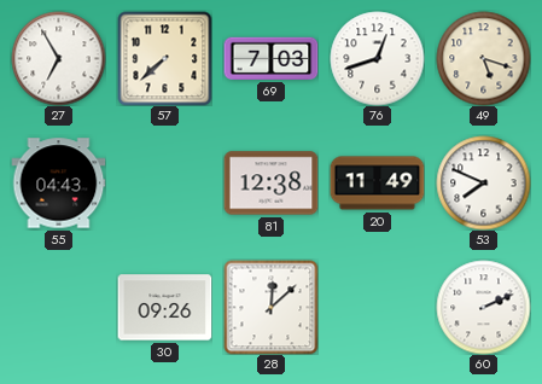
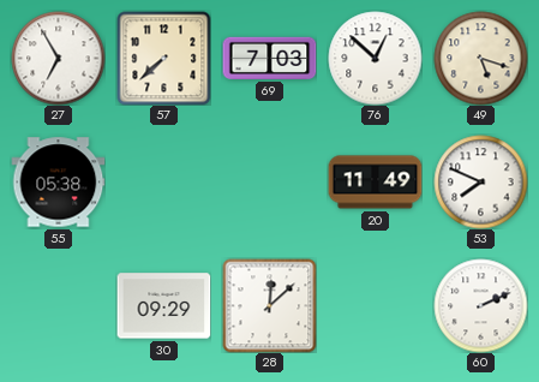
76: 12:42 -> 12:52
55: 04:43 -> 05:38
81: 12:38 -> none
30: 09:26 -> 09:29
